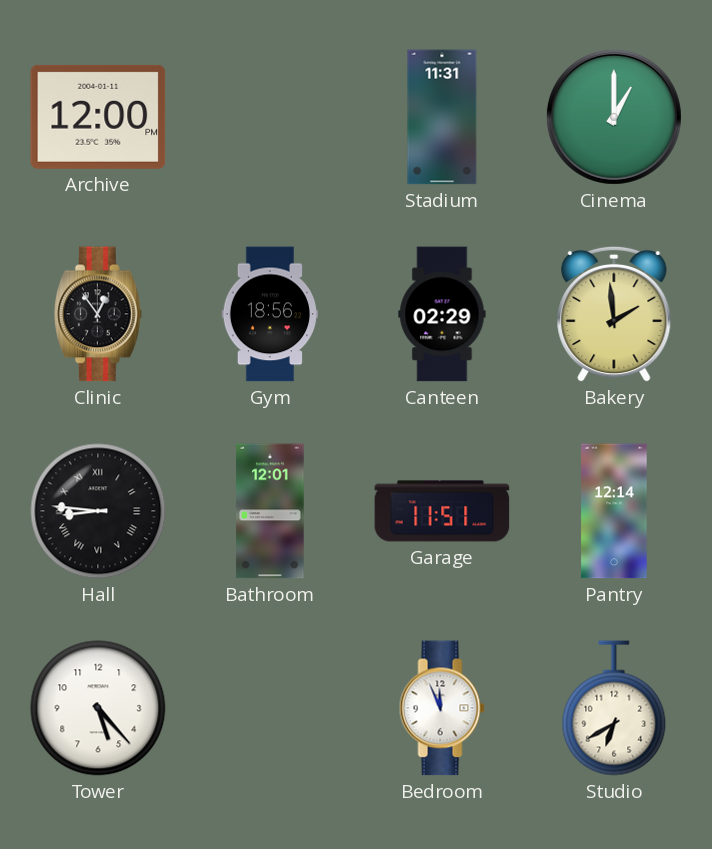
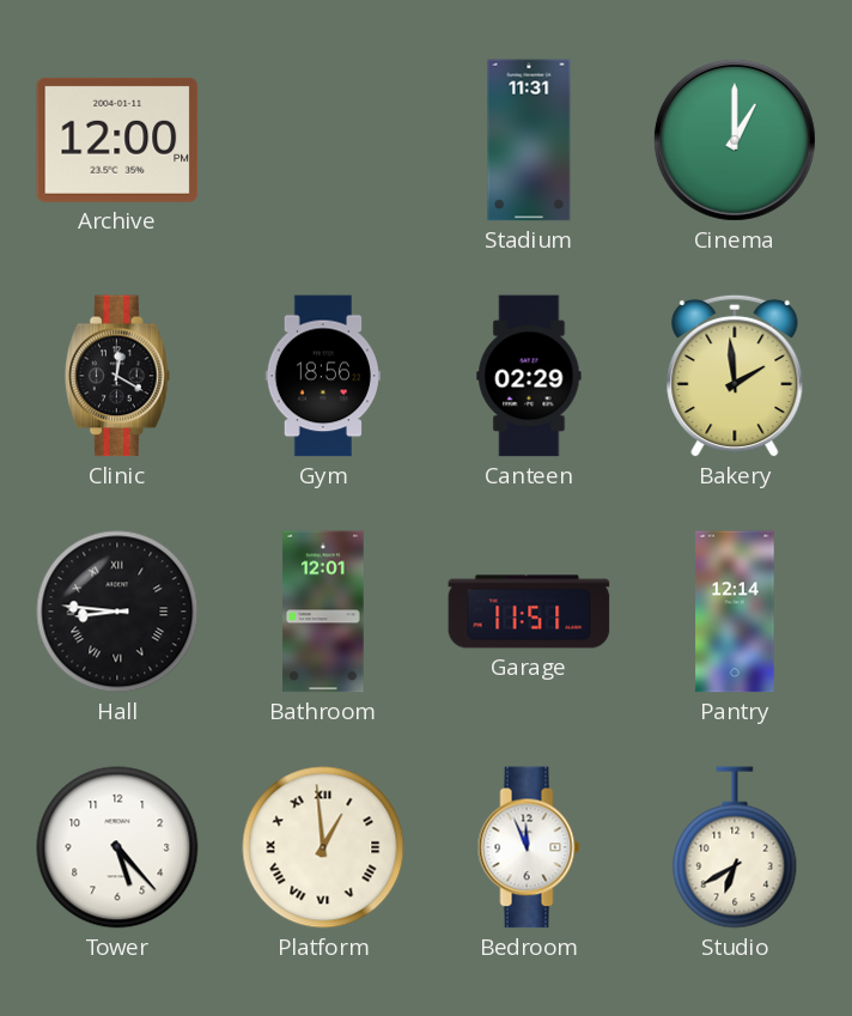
Clinic: 12:54 -> 12:20
Platform: none -> 12:59
